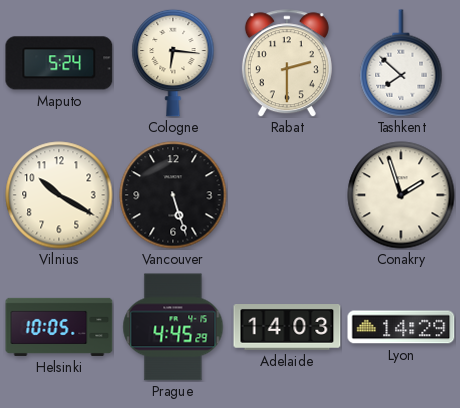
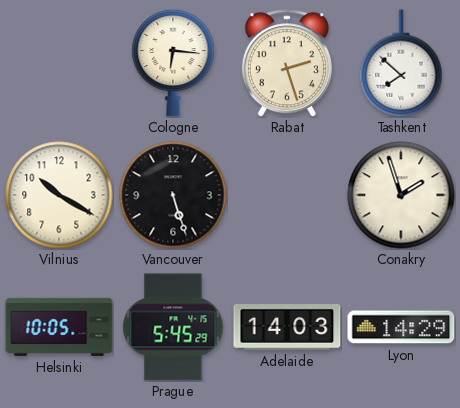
Maputo: 5:24 -> none
Rabat: 2:30 -> 2:27
Prague: 4:45 -> 5:45
